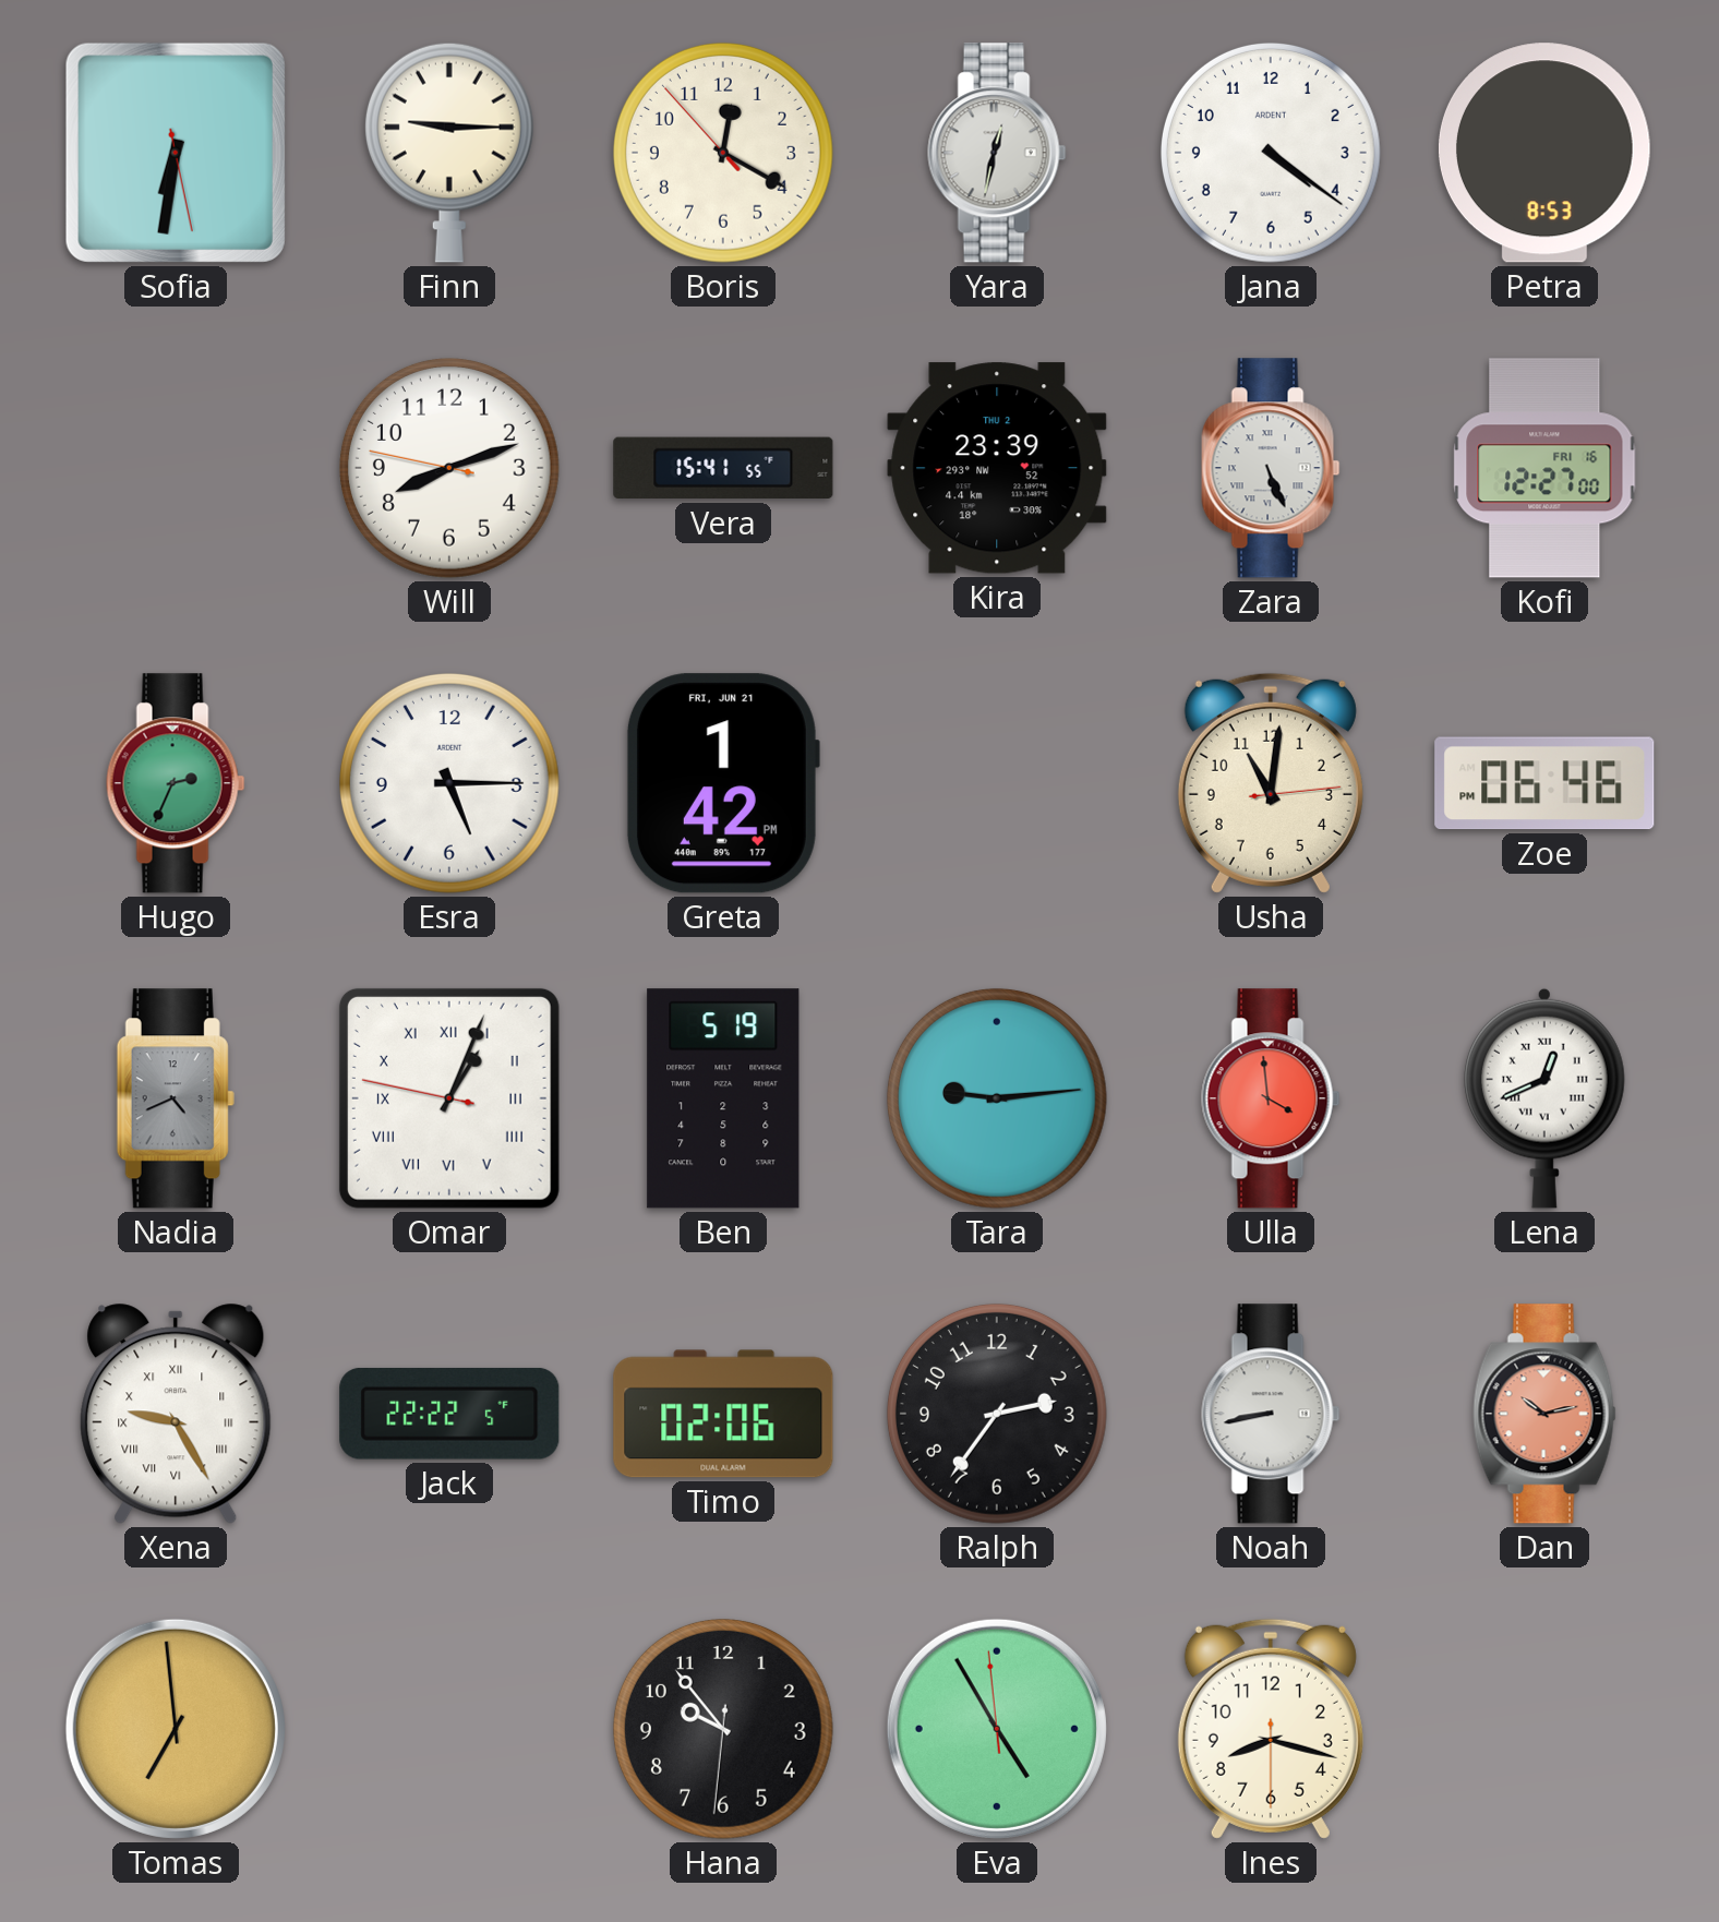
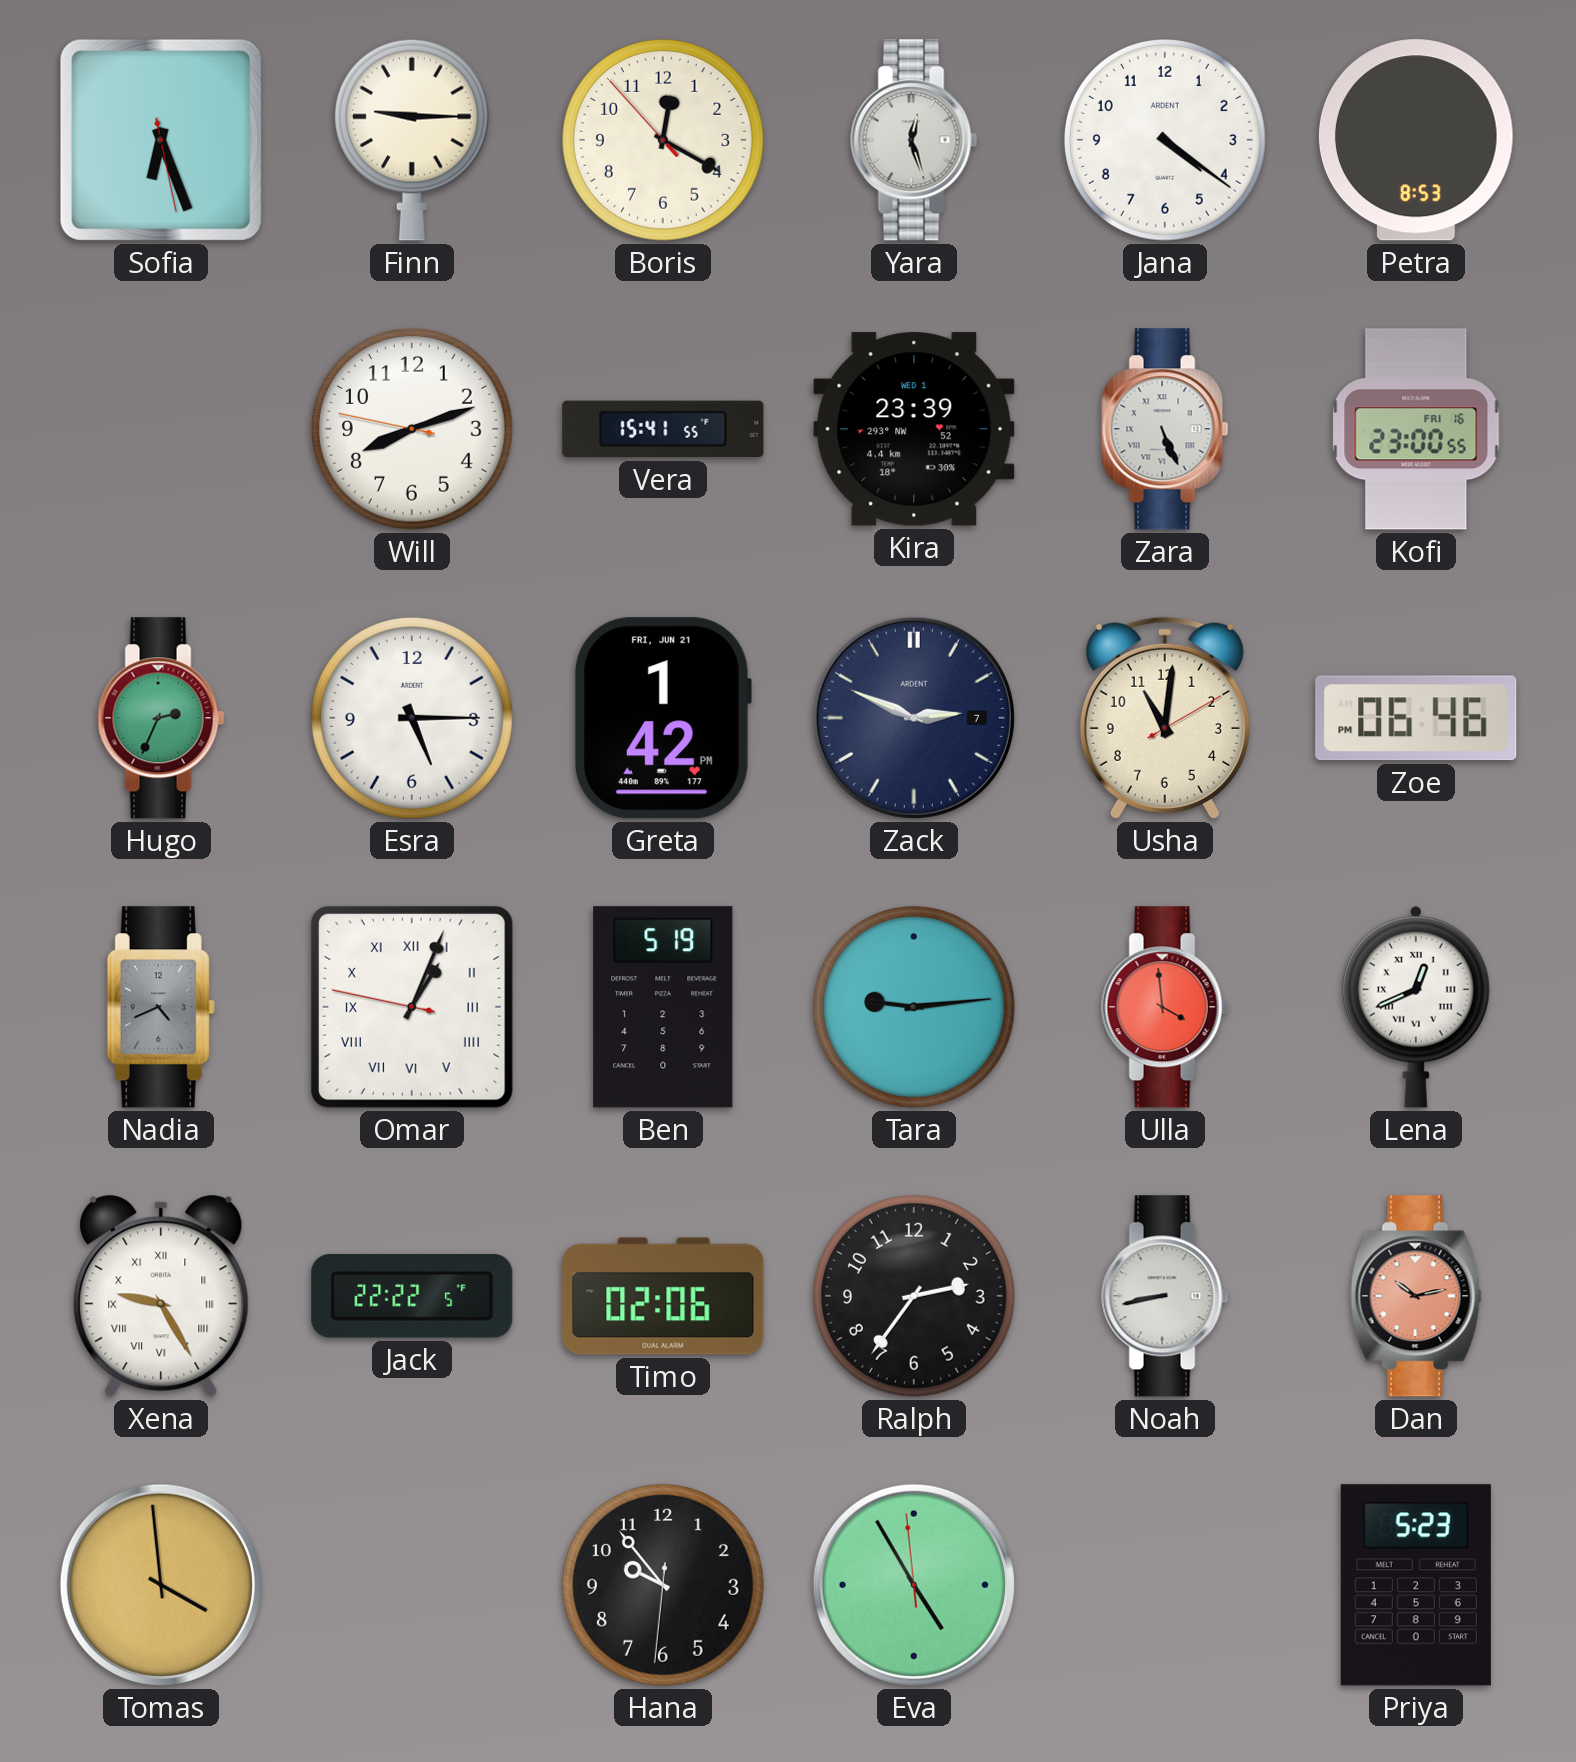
Sofia: 6:31 -> 6:26
Yara: 12:32 -> 12:27
Kira date: THU 2 -> WED 1
Kofi: 12:27 -> 23:00
Zack: none -> 2:49
Usha: 11:01:14 -> 11:01:10
Tomas: 6:59 -> 3:59
Ines: 8:17 -> none
Priya: none -> 5:23
